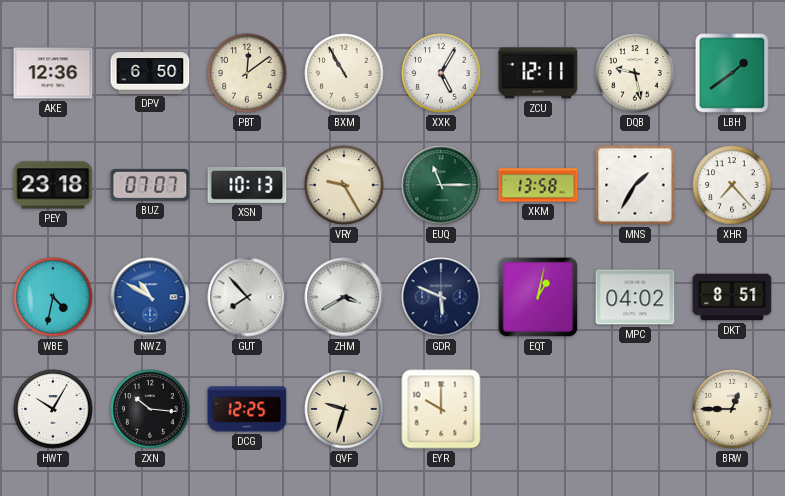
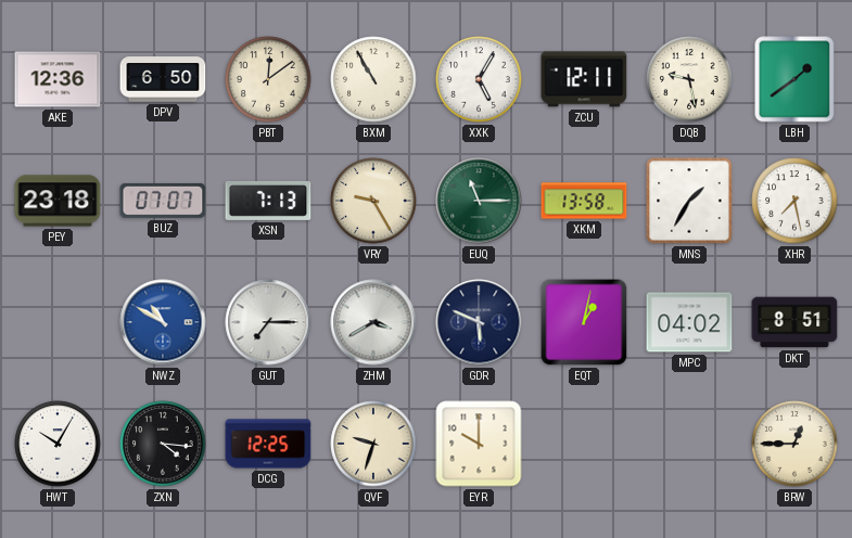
XSN: 10:13 -> 7:13
XHR: 7:23 -> 7:28
WBE: 4:32 -> none
GUT: 7:53 -> 7:15
ZXN: 10:16 -> 4:16
